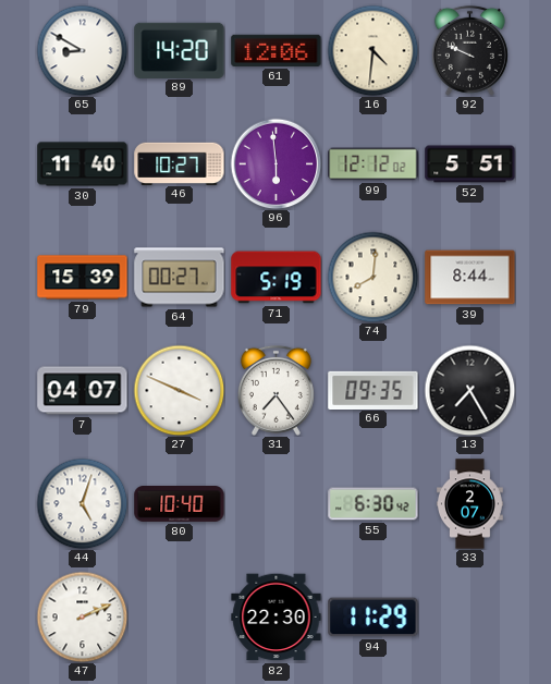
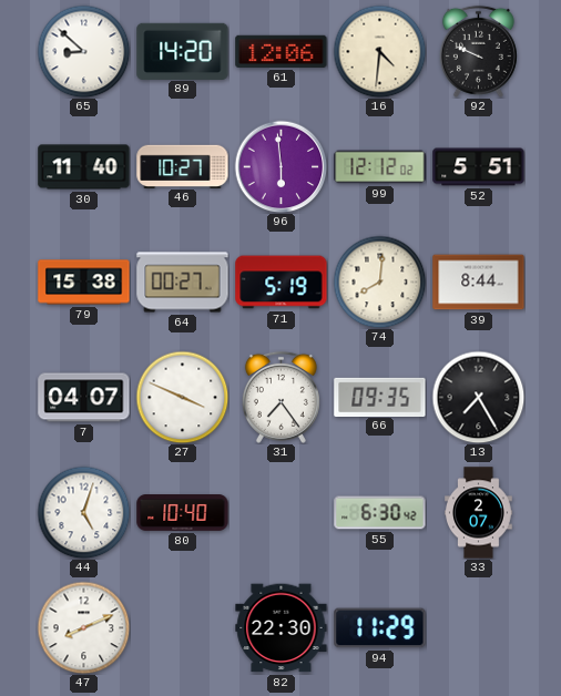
65: 8:50 -> 8:52
79: 15:39 -> 15:38
47: 2:11 -> 8:11
